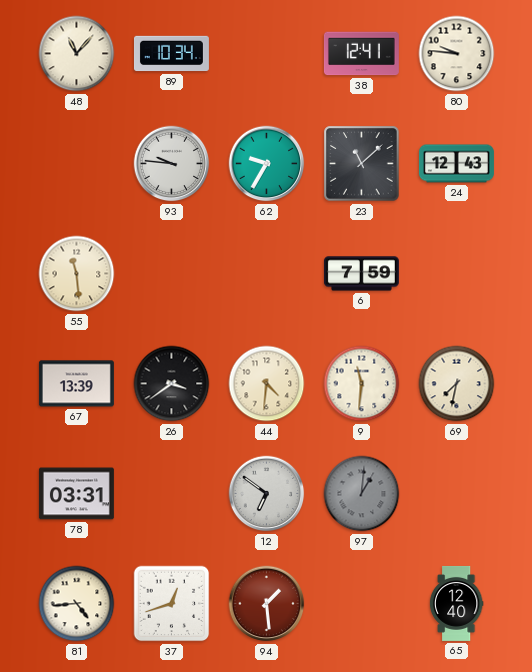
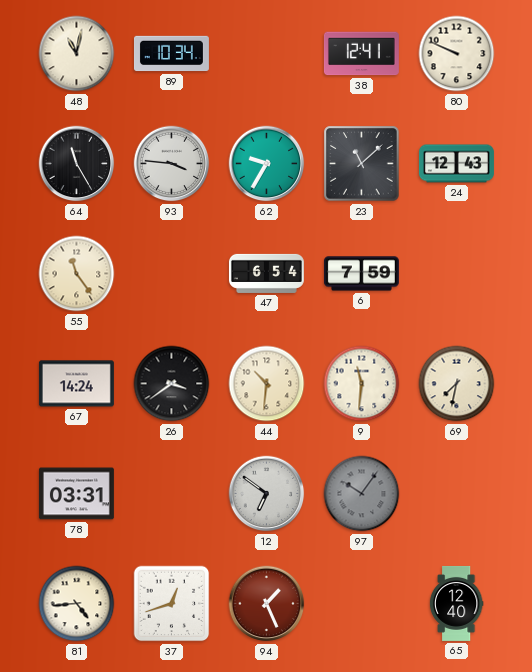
48: 11:07 -> 11:02
80: 9:46 -> 9:49
64: none -> 11:25
93: 9:46 -> 3:46
55: 11:29 -> 11:24
47: none -> 6:54
67: 13:39 -> 14:24
44: 4:31 -> 10:31
97: 1:01 -> 10:06
94: 1:29 -> 1:26
